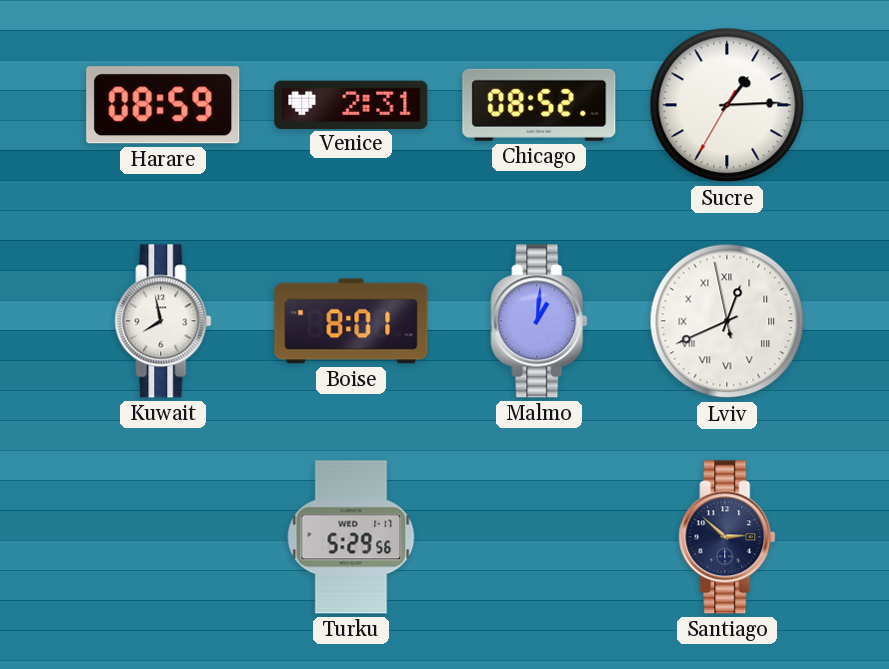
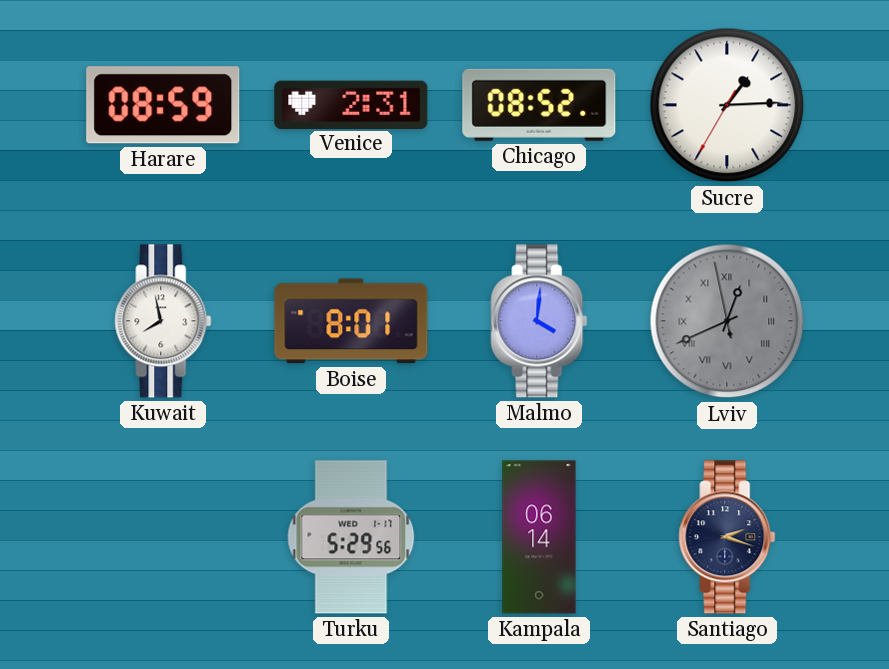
Malmo: 1:01 -> 4:01
Lviv dial: white -> grey
Kampala: none -> 06:14
Santiago: 2:52 -> 2:18
